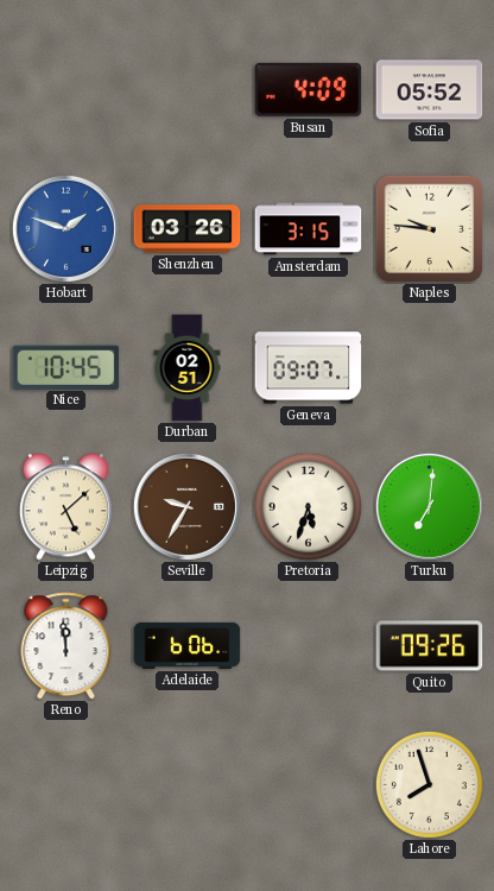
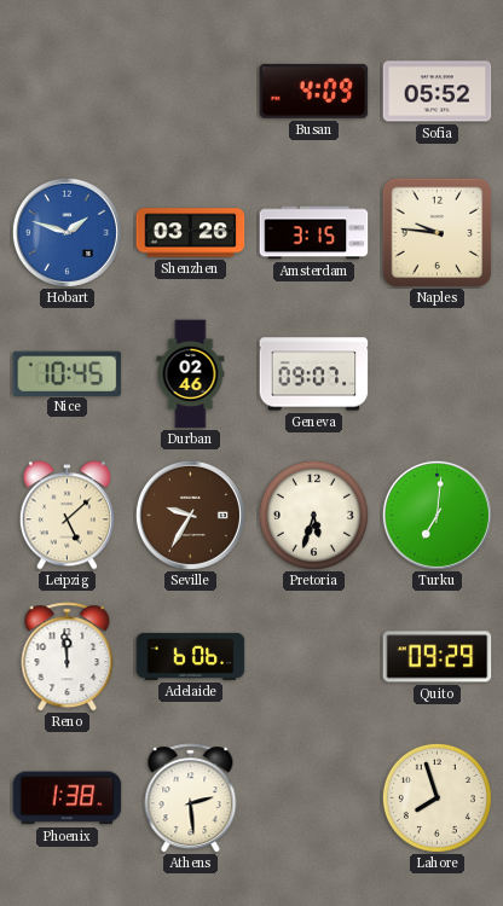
Durban: 02:51 -> 02:46
Quito: 09:26 -> 09:29
Phoenix: none -> 1:38
Athens: none -> 2:29
